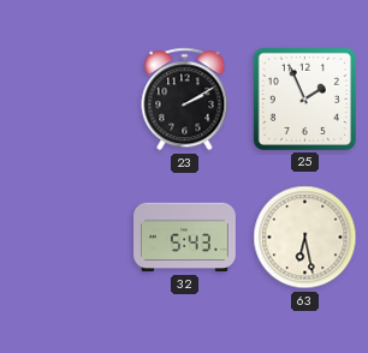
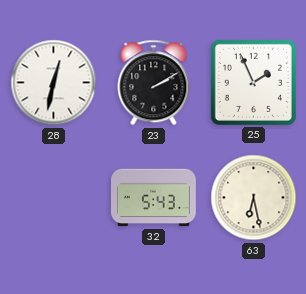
28: none -> 12:32
